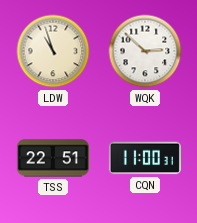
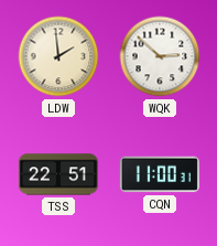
LDW: 10:57 -> 1:59
